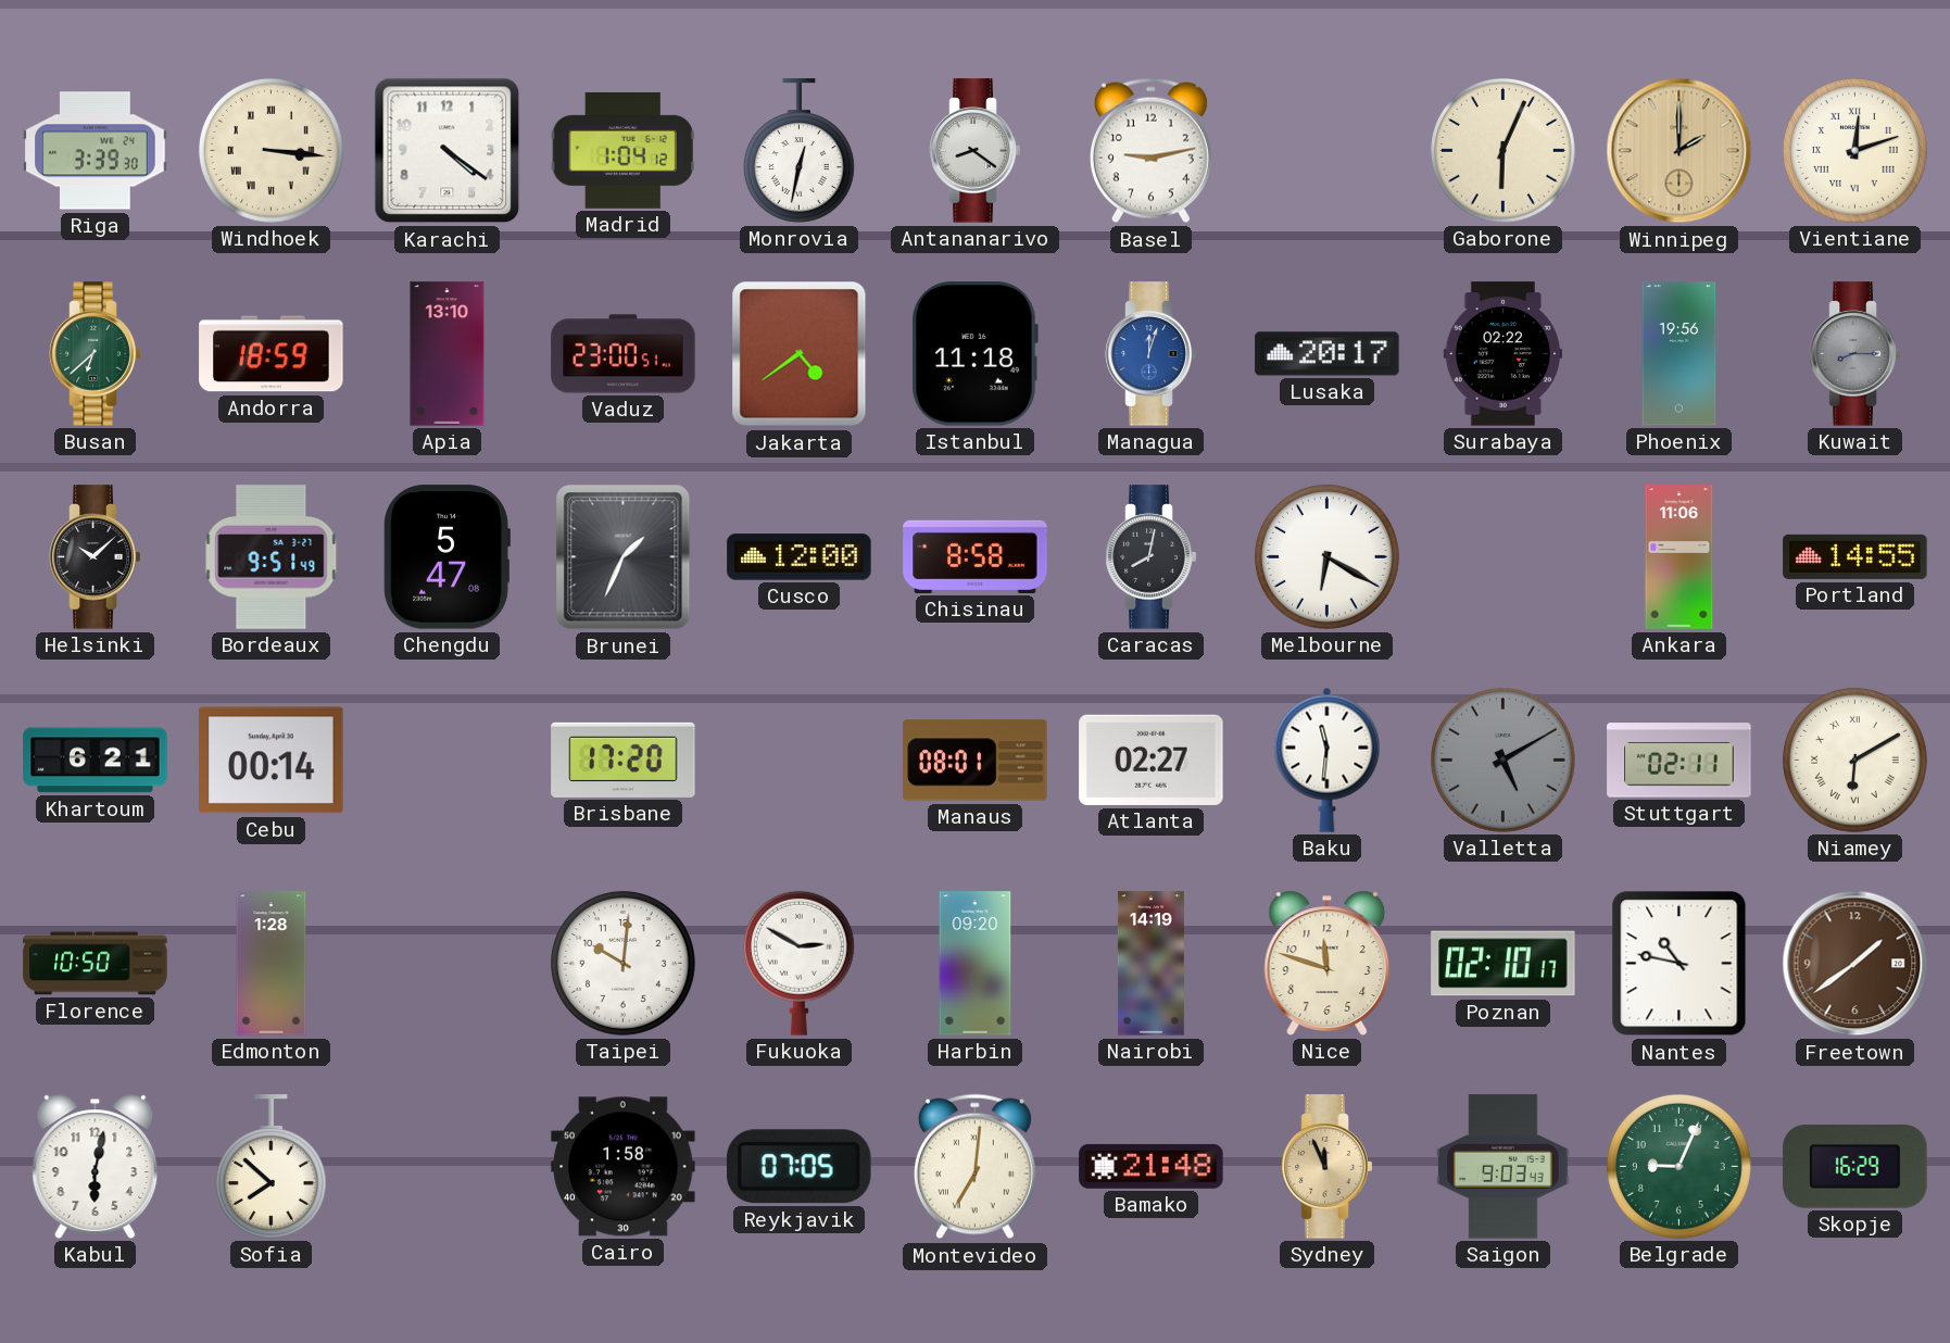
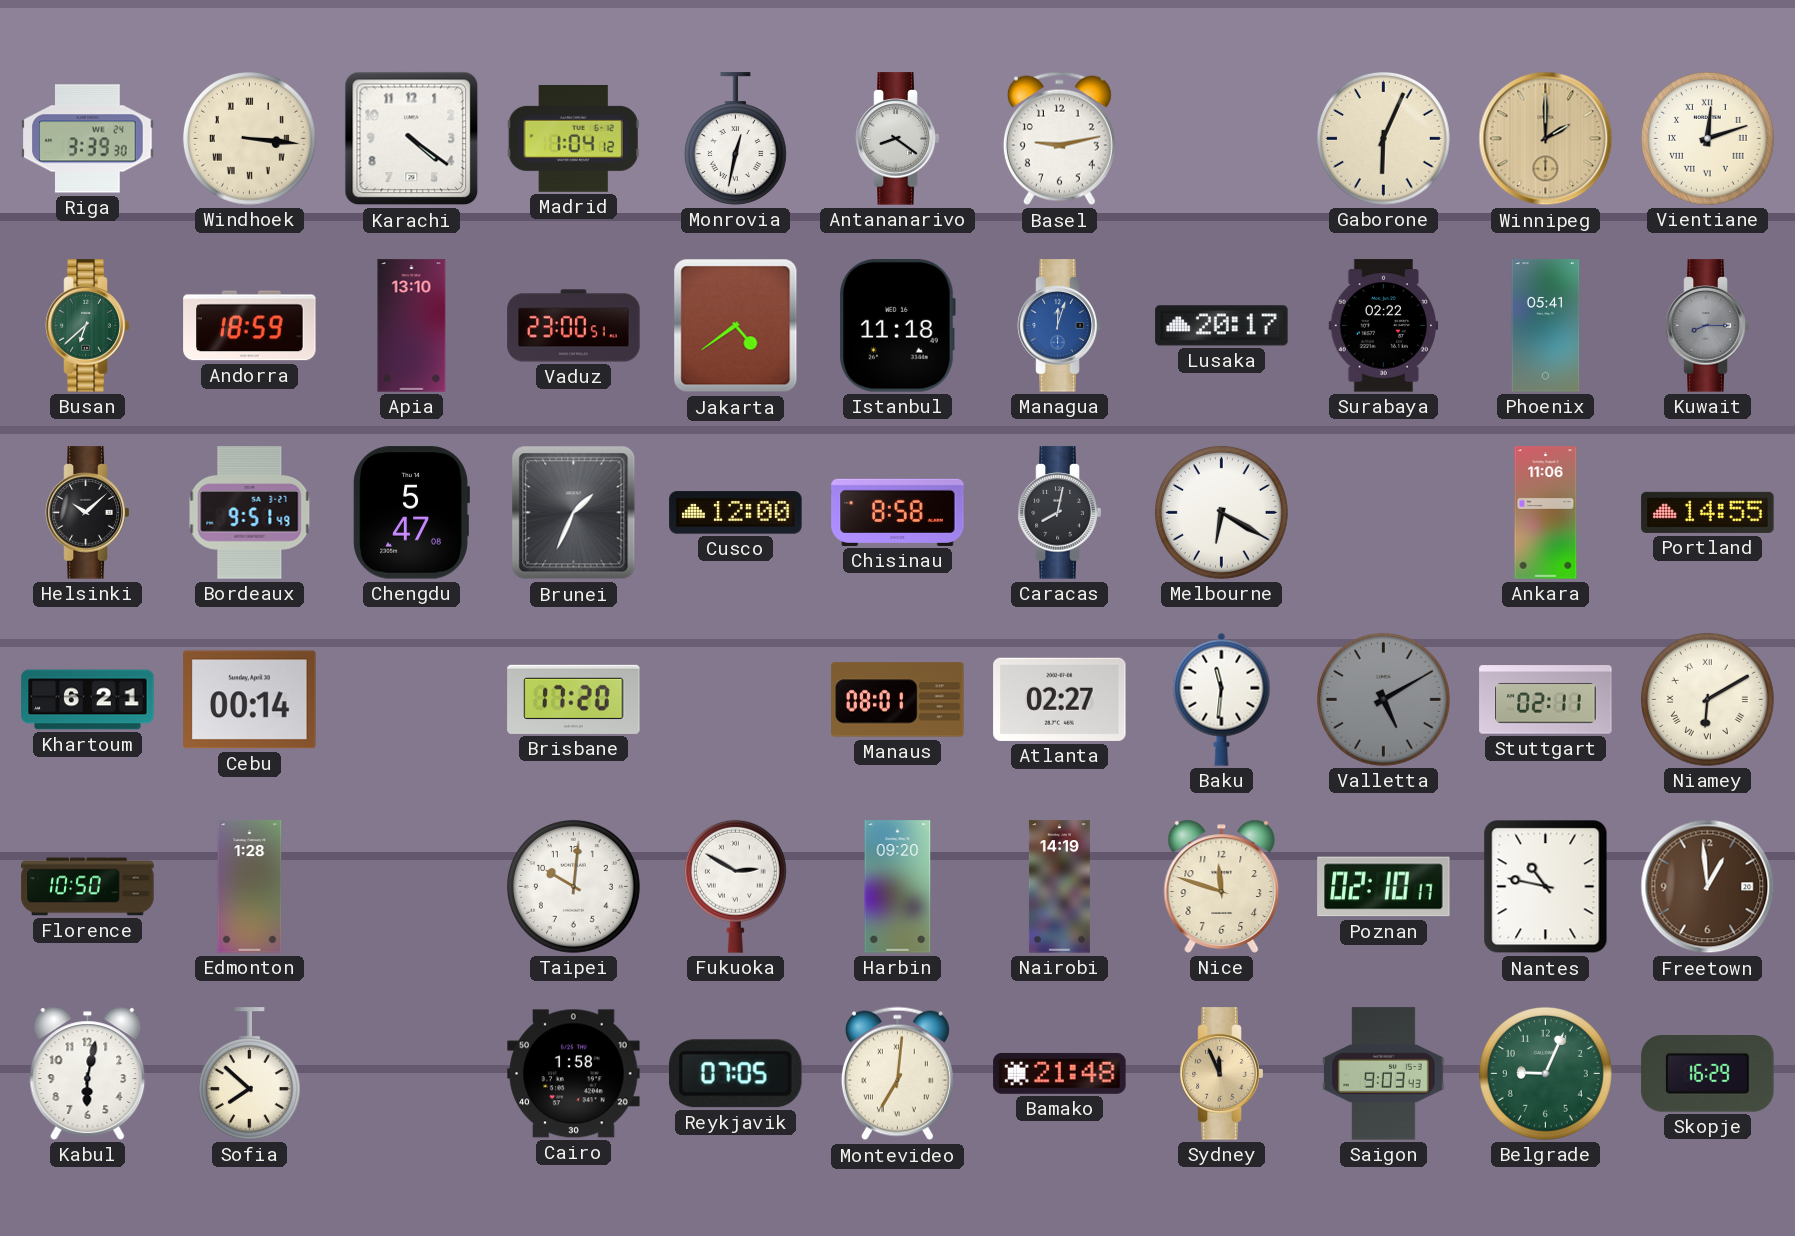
Phoenix: 19:56 -> 05:41
Freetown: 1:39 -> 12:59
